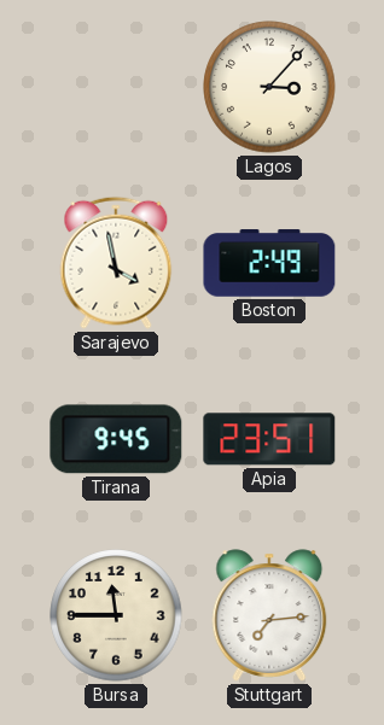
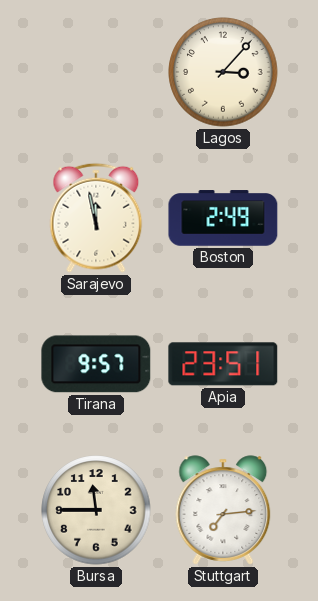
Sarajevo: 3:58 -> 11:58
Tirana: 9:45 -> 9:57
